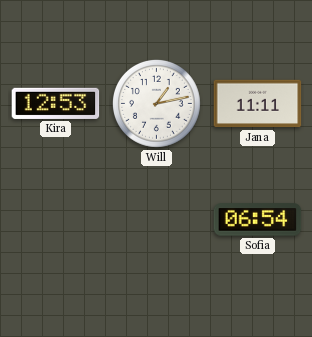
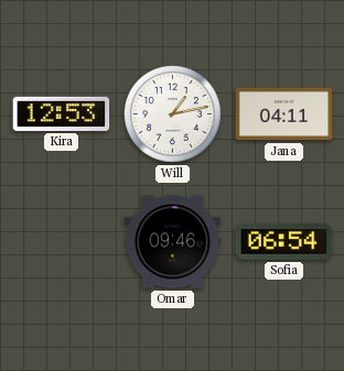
Jana: 11:11 -> 04:11
Omar: none -> 09:46
